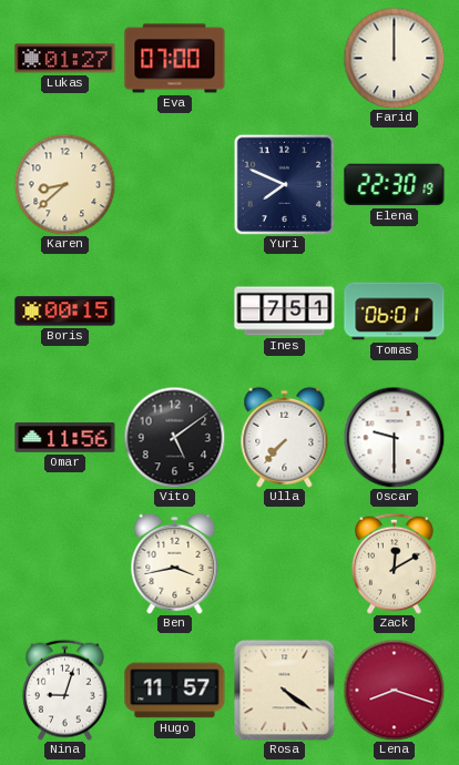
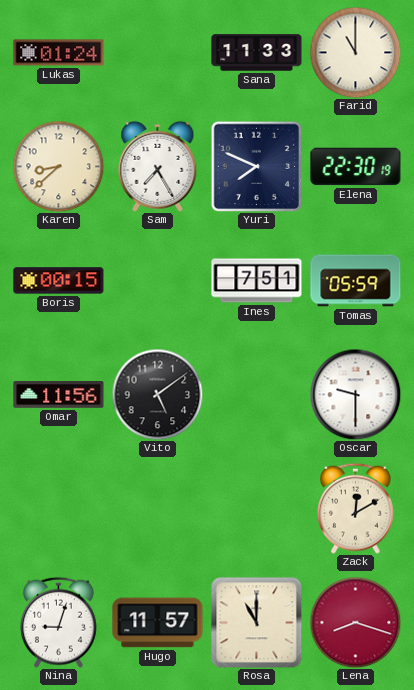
Lukas: 01:27 -> 01:24
Eva: 07:00 -> none
Sana: none -> 11:33
Farid: 12:00 -> 11:00
Sam: none -> 7:25
Tomas: 06:01 -> 05:59
Ulla: 7:37 -> none
Ben: 3:43 -> none
Rosa: 4:21 -> 11:00
